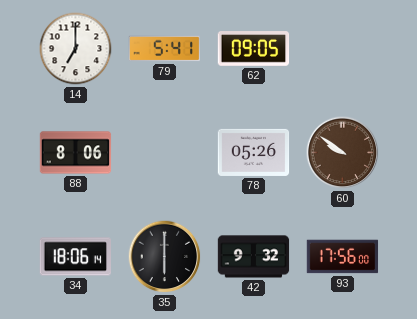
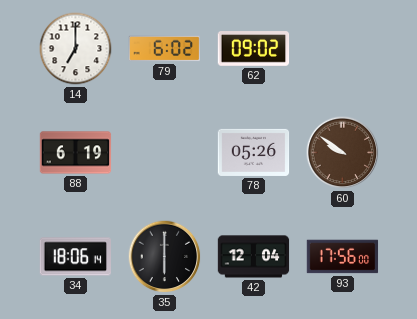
79: 5:41 -> 6:02
62: 09:05 -> 09:02
88: 8:06 -> 6:19
42: 9:32 -> 12:04
